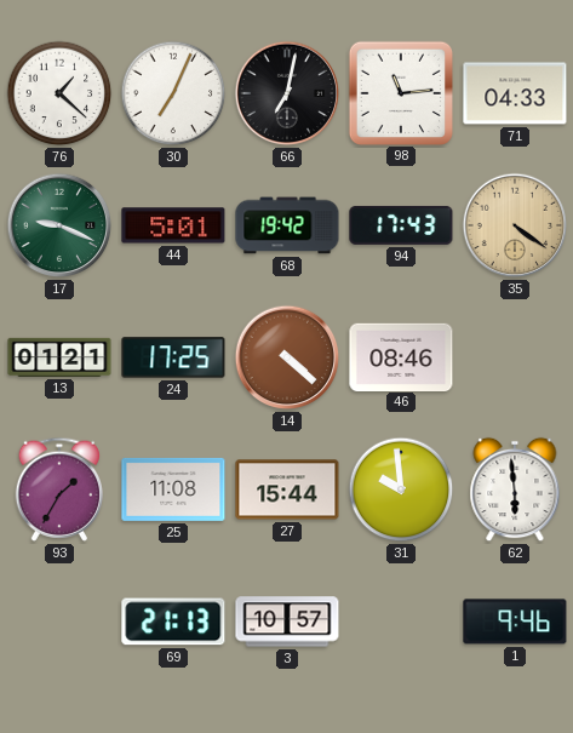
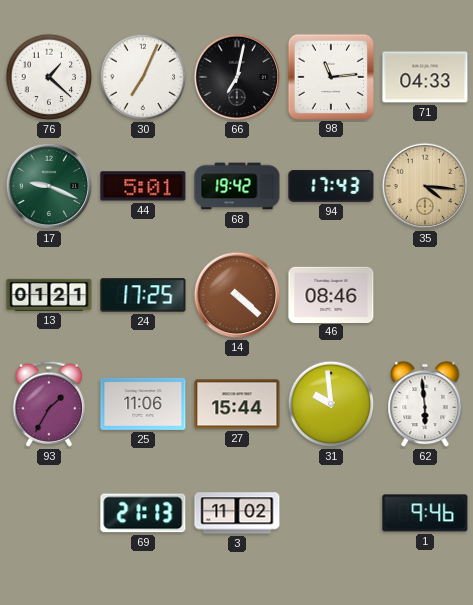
35: 4:21 -> 4:16
25: 11:08 -> 11:06
3: 10:57 -> 11:02
